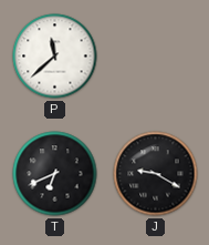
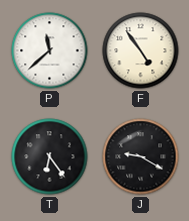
F: none -> 4:54
T: 6:41 -> 6:24
